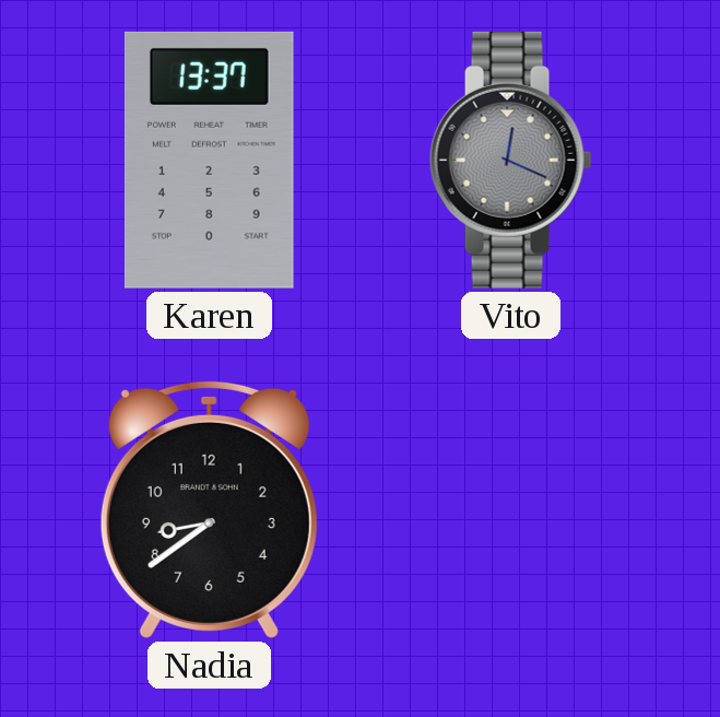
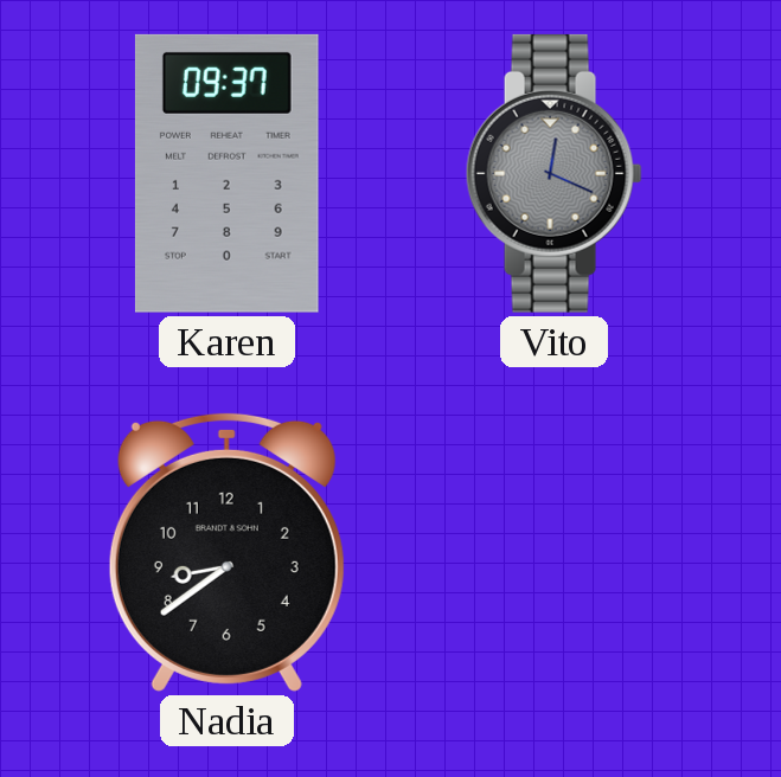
Karen: 13:37 -> 09:37
